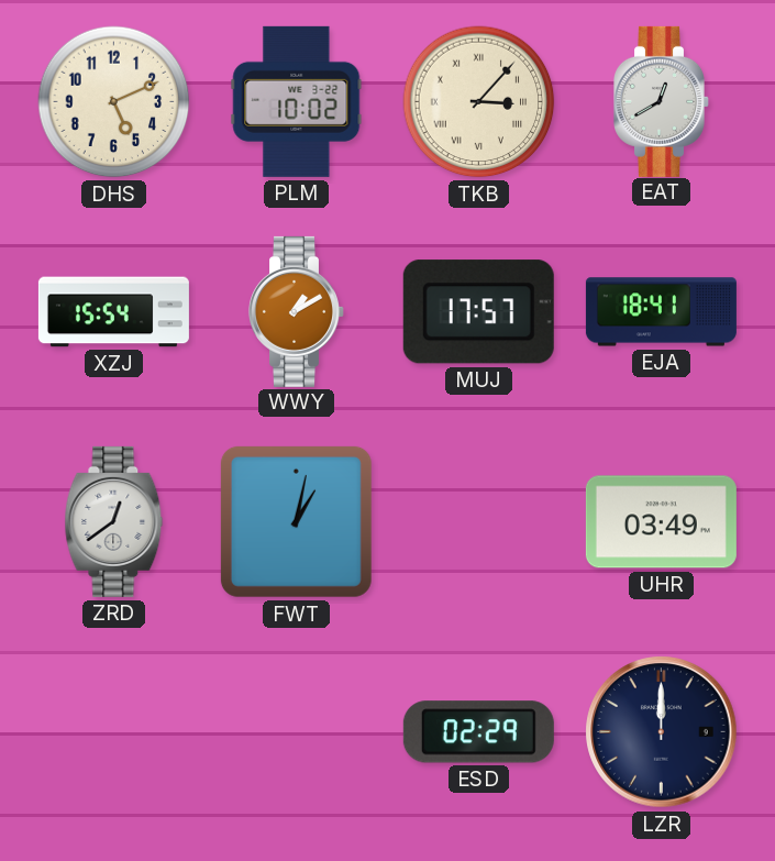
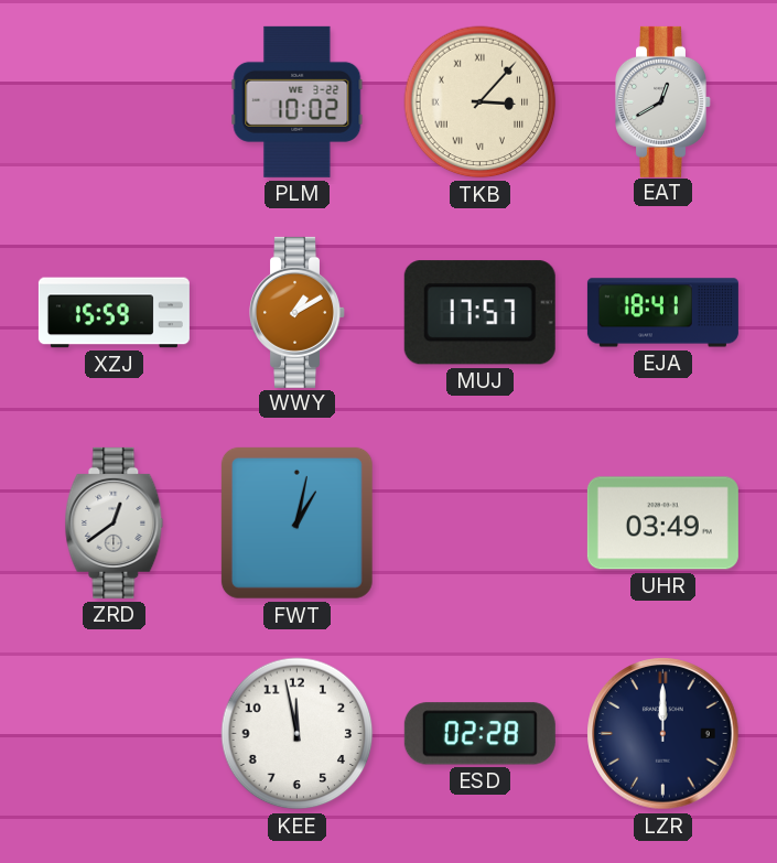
DHS: 5:11 -> none
XZJ: 15:54 -> 15:59
KEE: none -> 11:58
ESD: 02:29 -> 02:28
